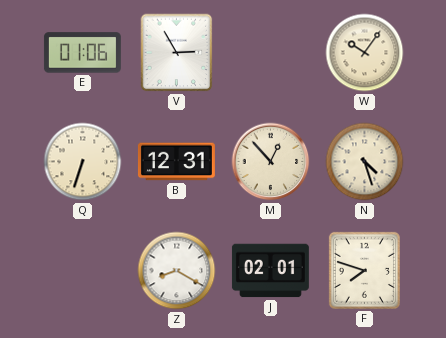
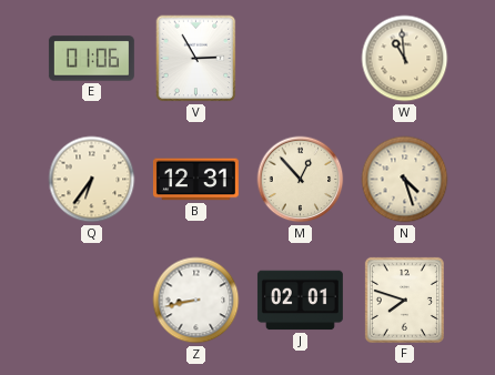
W: 10:06 -> 10:59
Q: 6:33 -> 6:36
Z: 8:20 -> 8:43
